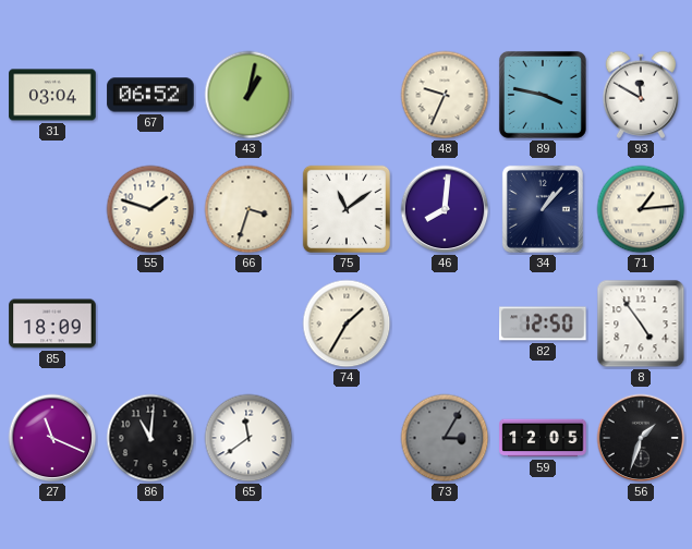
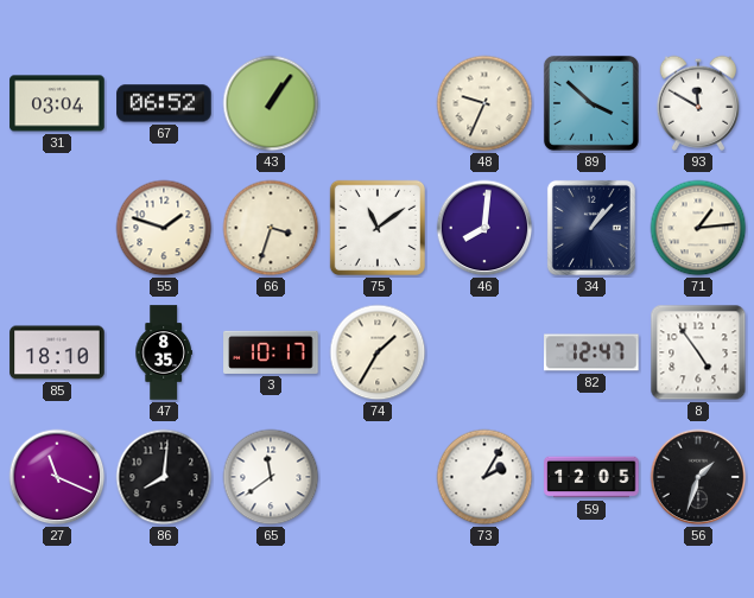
43: 1:02 -> 1:06
89: 3:47 -> 3:52
85: 18:09 -> 18:10
47: none -> 8:35
3: none -> 10:17
82: 12:50 -> 12:47
86: 11:01 -> 8:01
73: 3:05 -> 2:05
73 dial: grey -> white
